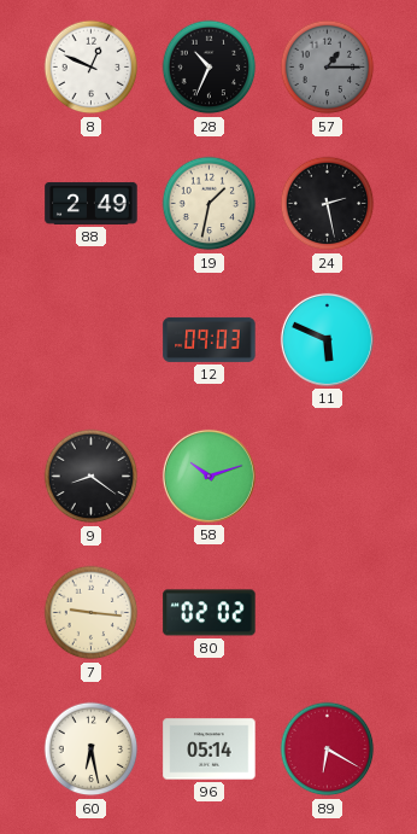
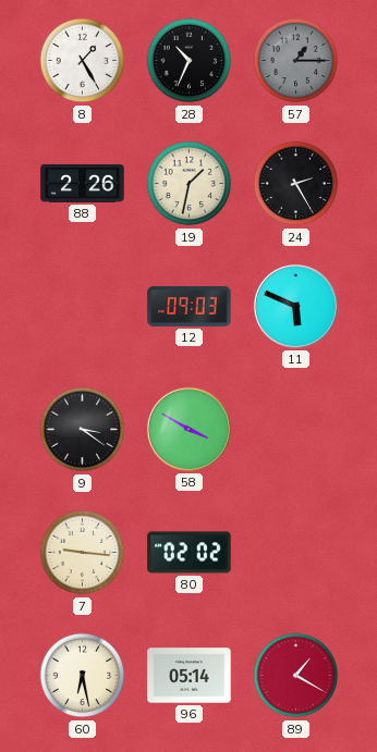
8: 12:49 -> 1:25
88: 2:49 -> 2:26
24: 2:28 -> 2:25
9: 8:21 -> 3:21
58: 10:12 -> 3:50
89: 6:20 -> 1:20
